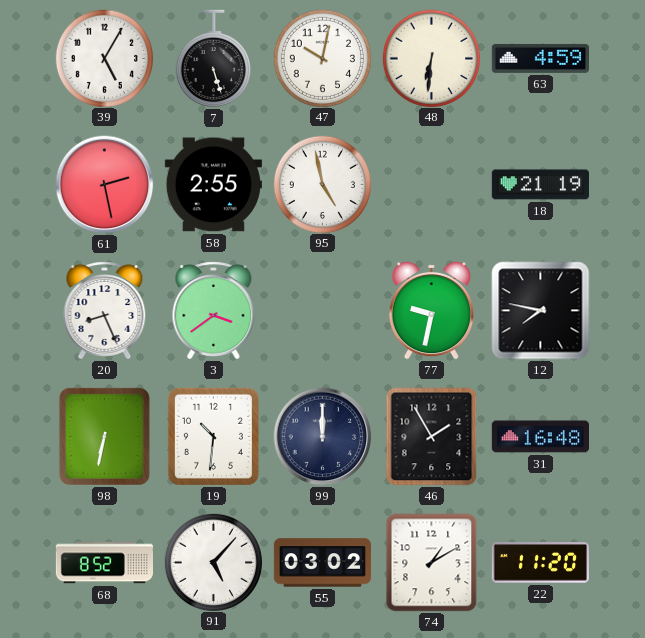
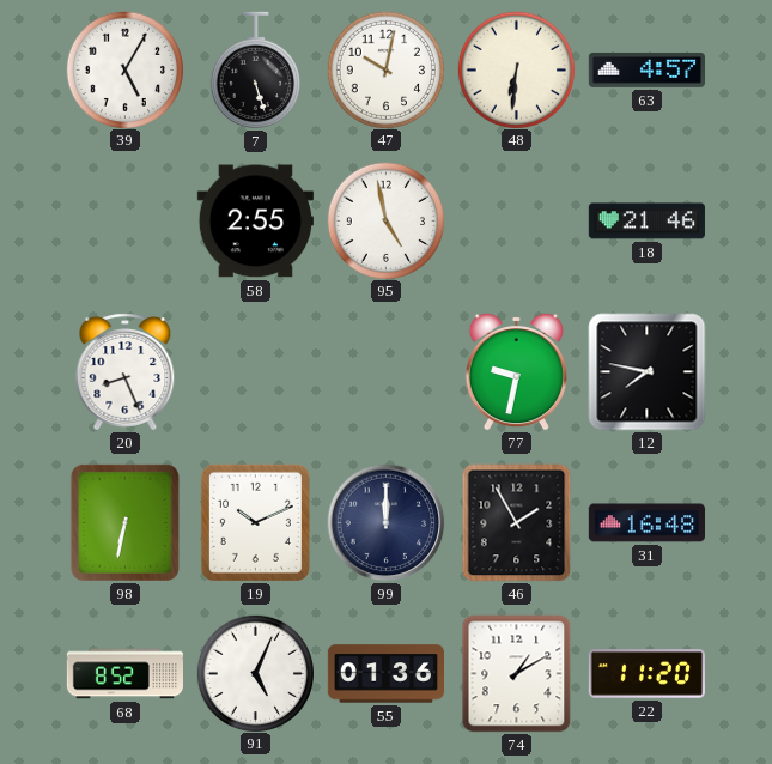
63: 4:59 -> 4:57
61: 2:28 -> none
18: 21:19 -> 21:46
3: 3:39 -> none
19: 10:31 -> 10:11
91: 5:07 -> 5:04
55: 03:02 -> 01:36
